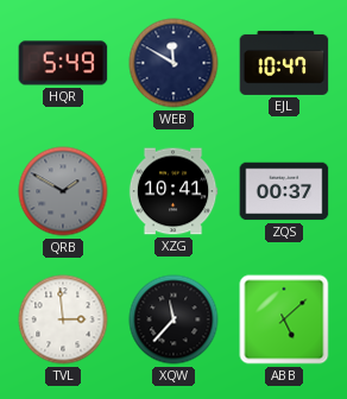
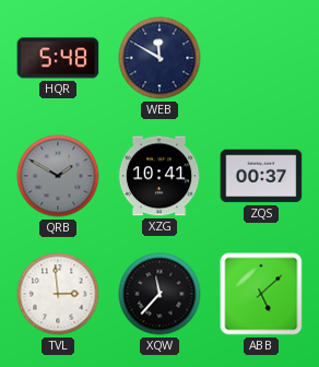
HQR: 5:49 -> 5:48
EJL: 10:47 -> none
